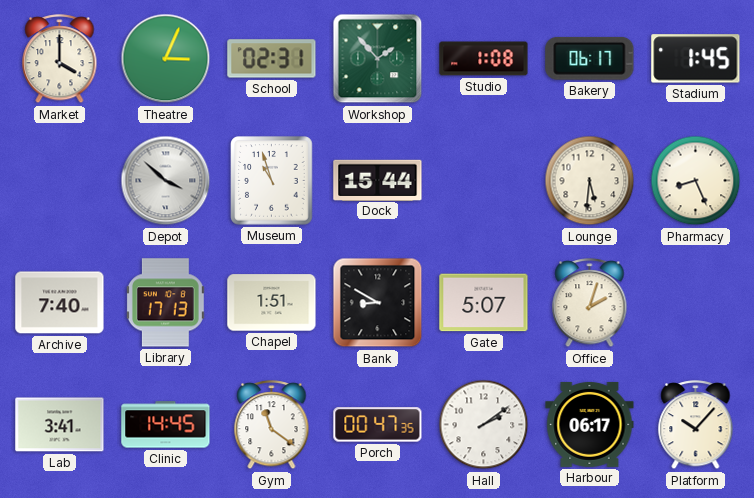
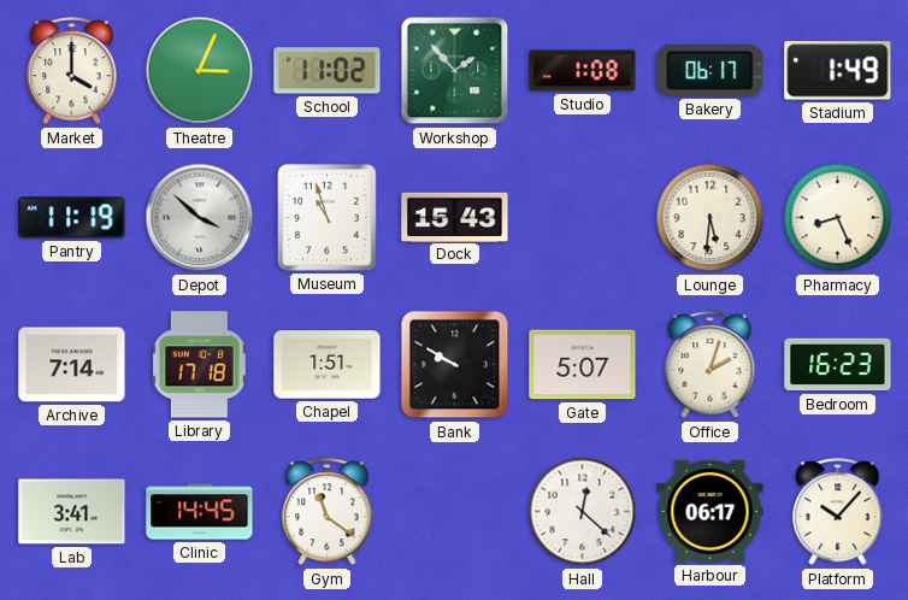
School: 02:31 -> 11:02
Stadium: 1:45 -> 1:49
Pantry: none -> 11:19
Dock: 15:44 -> 15:43
Archive: 7:40 -> 7:14
Library: 17:13 -> 17:18
Bank: 8:50 -> 9:50
Bedroom: none -> 16:23
Porch: 00:47 -> none
Hall: 2:09 -> 12:22
